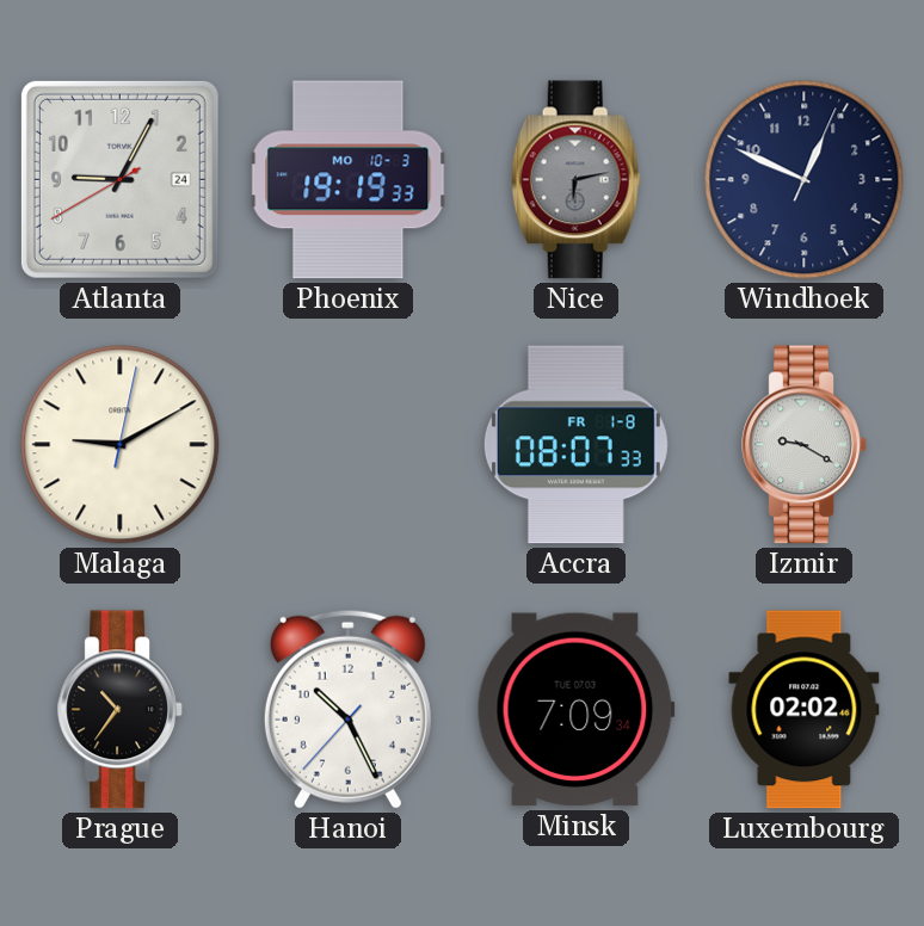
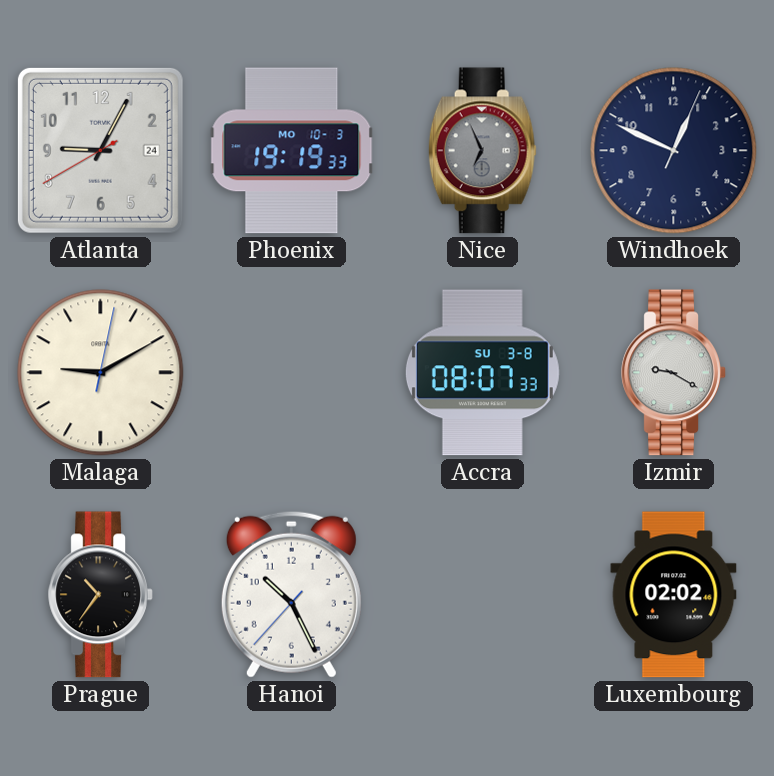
Nice: 6:13 -> 6:56
Accra date: FR 1-8 -> SU 3-8
Minsk: 7:09 -> none
